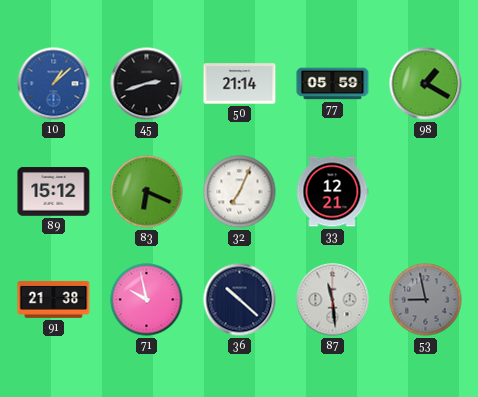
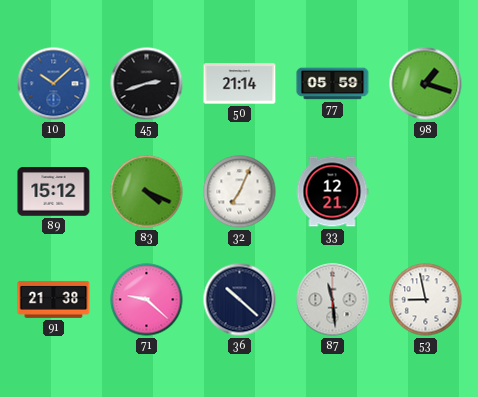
10: 1:08 -> 10:08
98: 1:20 -> 1:18
83: 6:19 -> 4:19
71: 9:58 -> 9:22
53 dial: grey -> white
